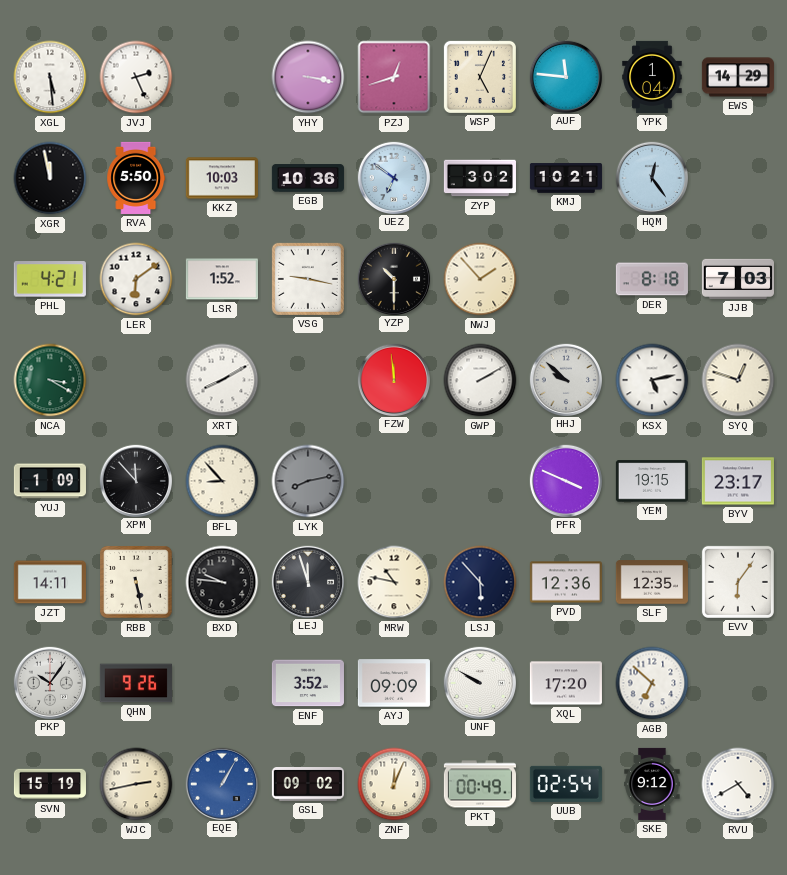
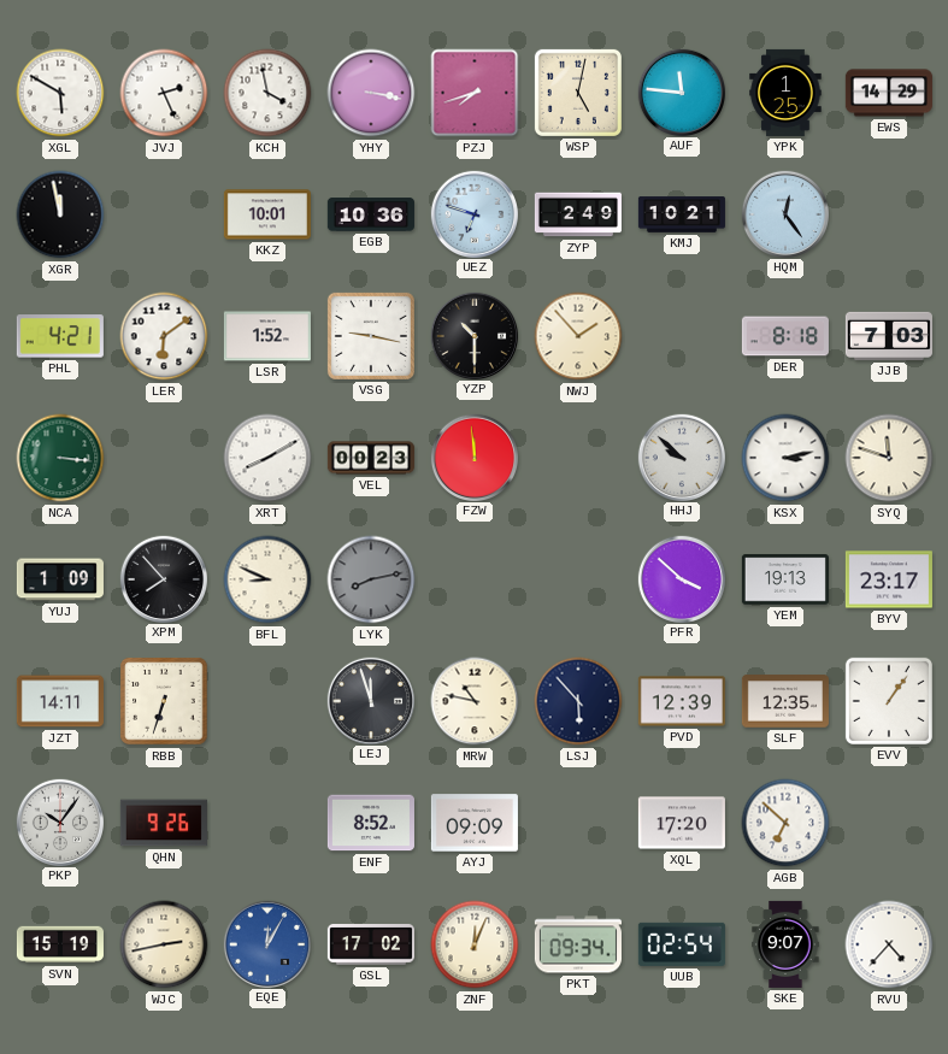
XGL: 5:29 -> 5:50
KCH: none -> 3:58
PZJ: 12:42 -> 7:42
WSP: 5:04 -> 5:02
YPK: 1:04 -> 1:25
RVA: 5:50 -> none
KKZ: 10:03 -> 10:01
UEZ: 6:51 -> 6:48
ZYP: 3:02 -> 2:49
NCA: 3:20 -> 3:16
VEL: none -> 00:23
GWP: 2:10 -> none
KSX: 5:13 -> 3:13
SYQ: 12:48 -> 11:48
XPM: 11:53 -> 7:53
BFL: 8:53 -> 8:49
PFR: 3:49 -> 3:52
YEM: 19:15 -> 19:13
RBB: 5:28 -> 6:33
BXD: 9:46 -> none
PVD: 12:36 -> 12:39
EVV: 6:06 -> 1:06
ENF: 3:52 -> 8:52
UNF: 9:50 -> none
EQE: 1:05 -> 12:05
GSL: 09:02 -> 17:02
PKT: 00:49 -> 09:34
SKE: 9:12 -> 9:07
RVU: 4:40 -> 4:37
